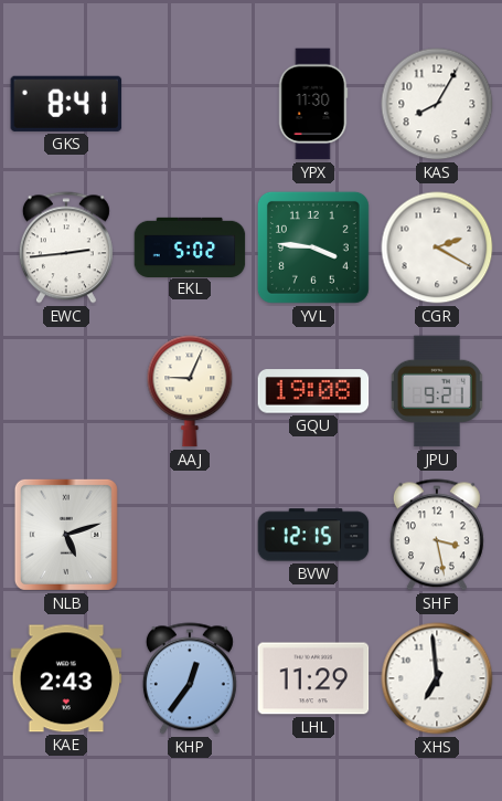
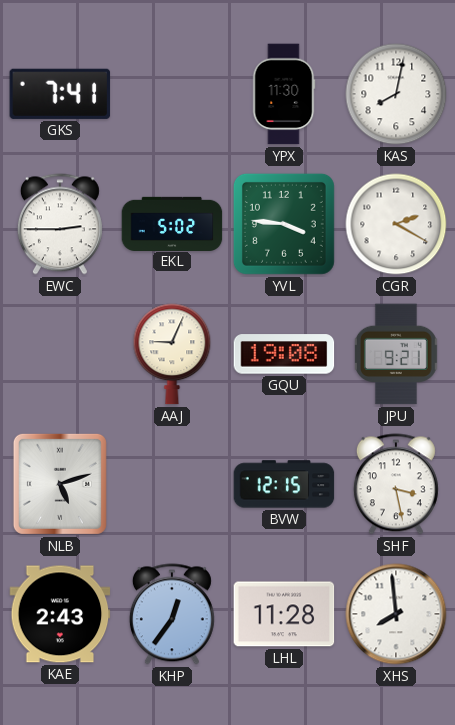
GKS: 8:41 -> 7:41
KAS: 8:05 -> 8:02
EWC: 2:44 -> 2:45
LHL: 11:29 -> 11:28
XHS: 6:59 -> 7:59
